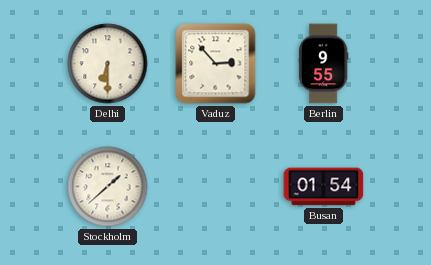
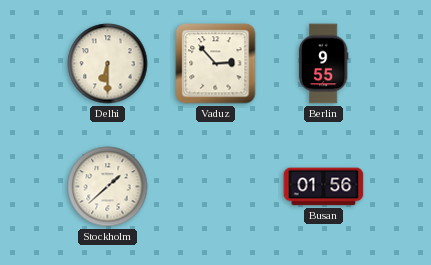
Busan: 01:54 -> 01:56
